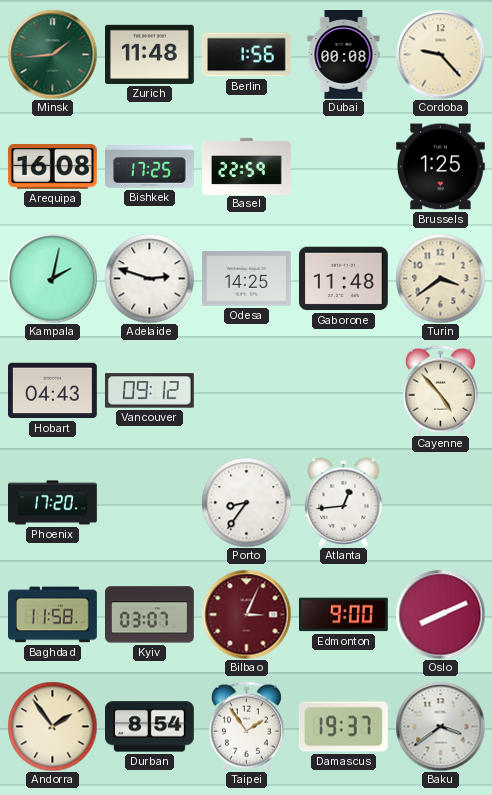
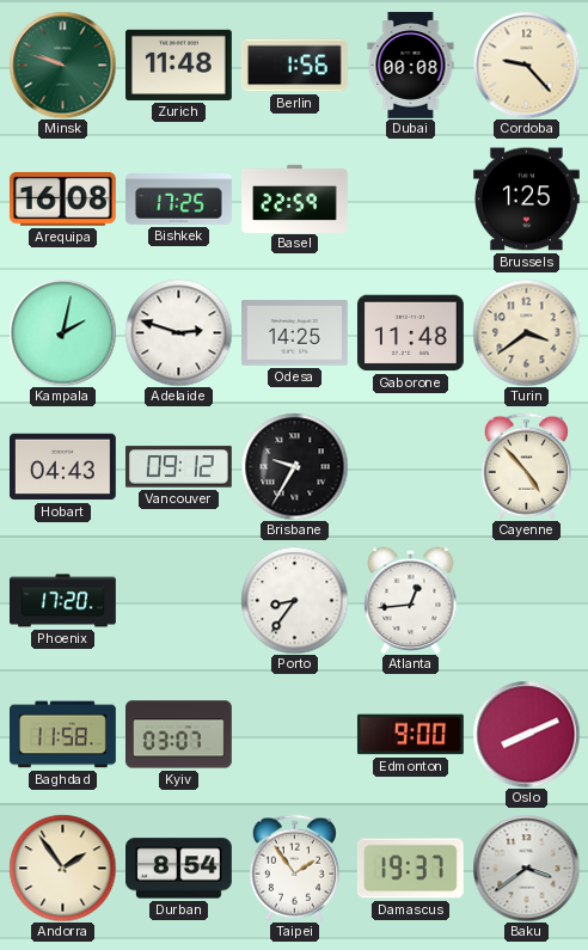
Minsk: 1:44 -> 9:48
Brisbane: none -> 9:35
Bilbao: 3:04 -> none
